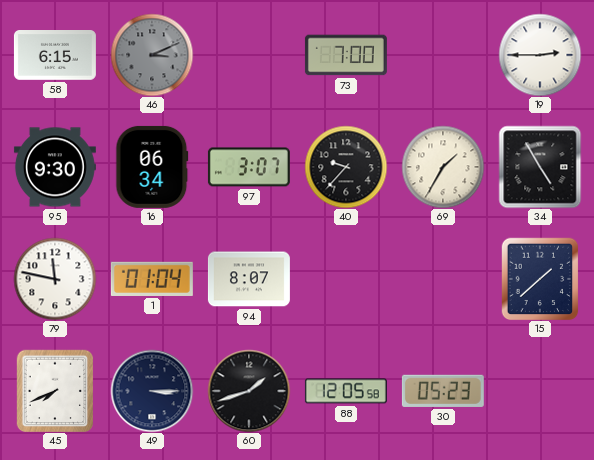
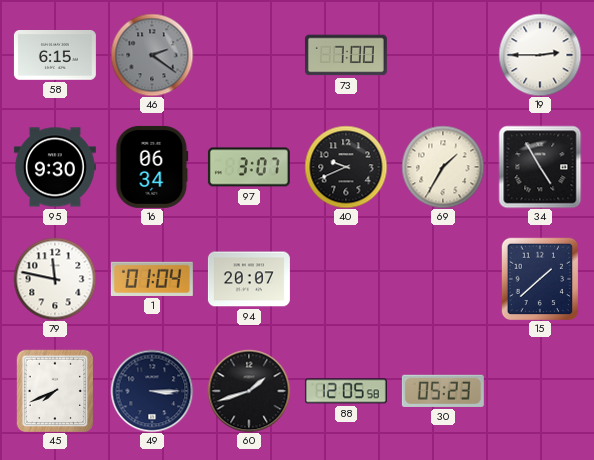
46: 3:11 -> 2:21
40: 9:37 -> 9:41
94: 8:07 -> 20:07
